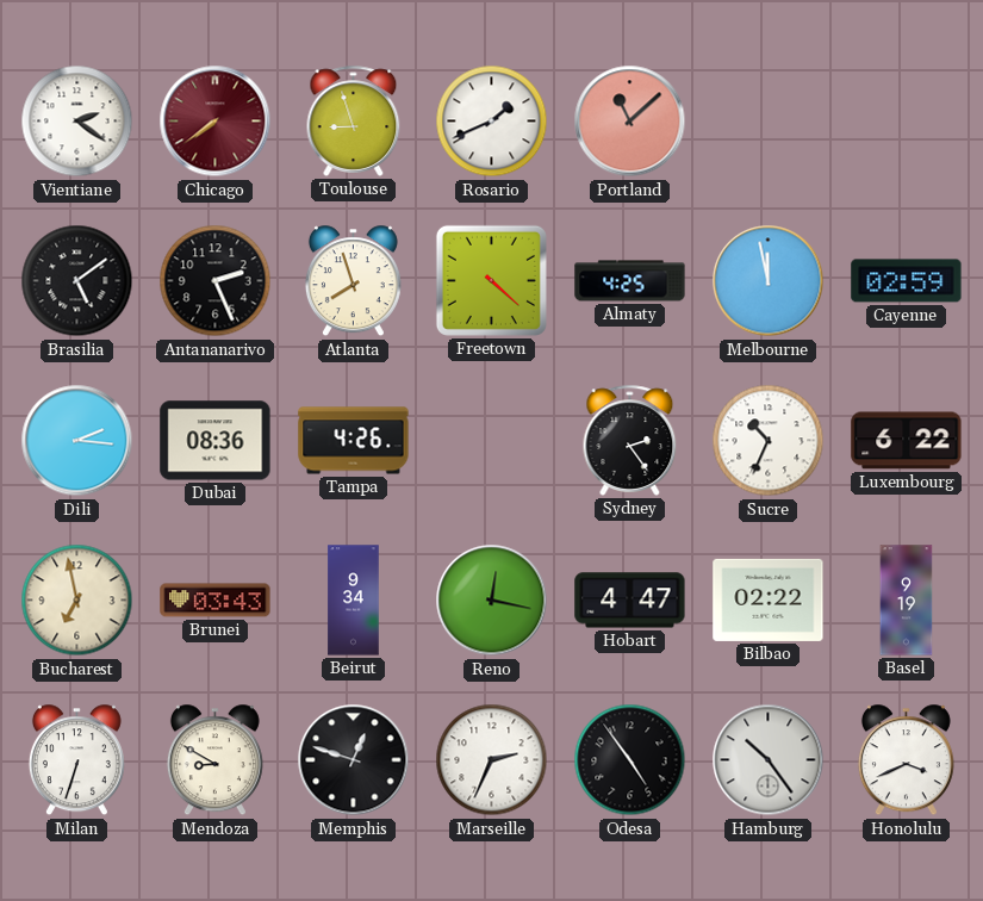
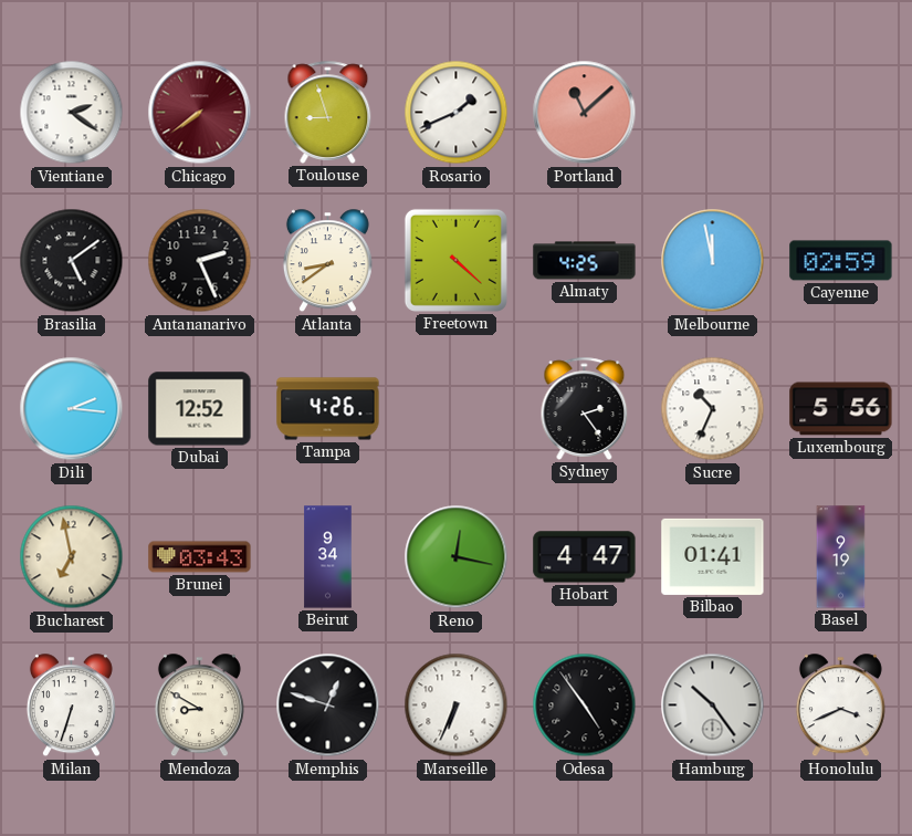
Atlanta: 7:57 -> 8:39
Dubai: 08:36 -> 12:52
Luxembourg: 6:22 -> 5:56
Bilbao: 02:22 -> 01:41
Marseille: 2:34 -> 6:34
